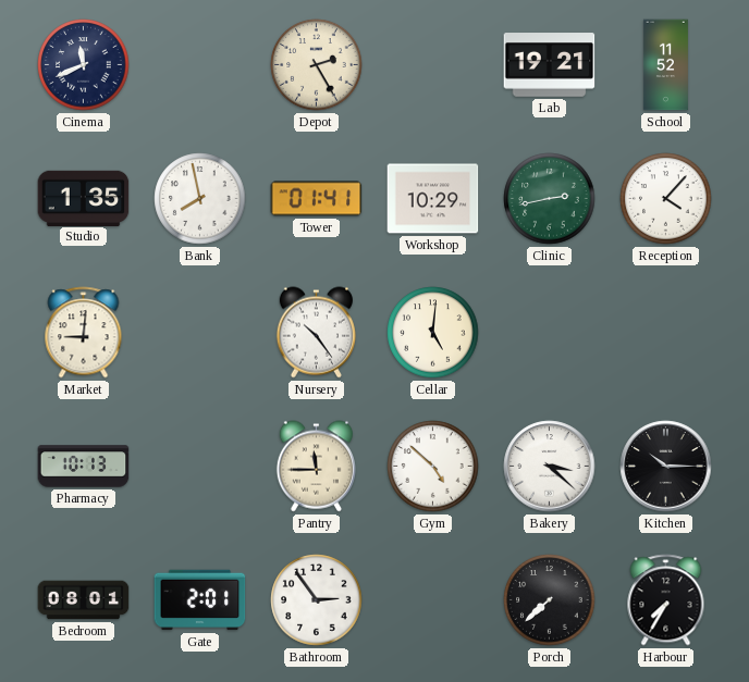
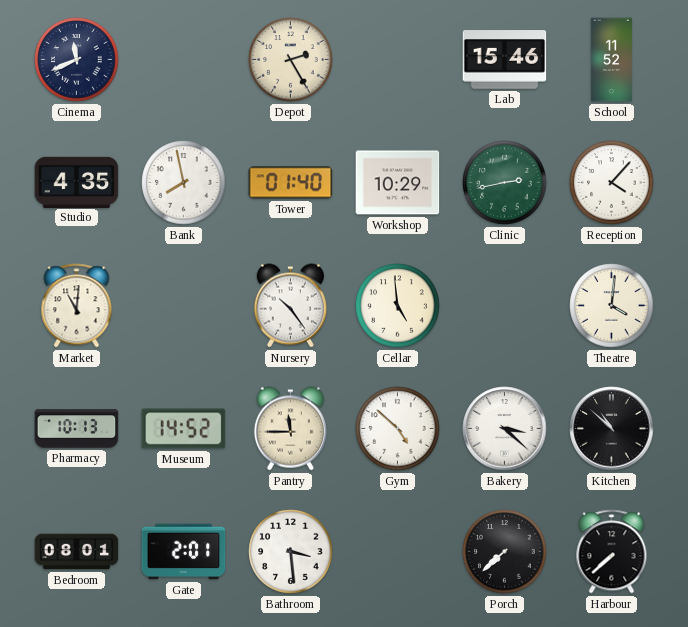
Lab: 19:21 -> 15:46
Studio: 1:35 -> 4:35
Tower: 01:41 -> 01:40
Market: 9:01 -> 11:01
Cellar: 5:01 -> 4:59
Theatre: none -> 4:01
Museum: none -> 14:52
Kitchen: 10:15 -> 10:52
Bathroom: 2:54 -> 3:29
Harbour: 7:35 -> 7:38
